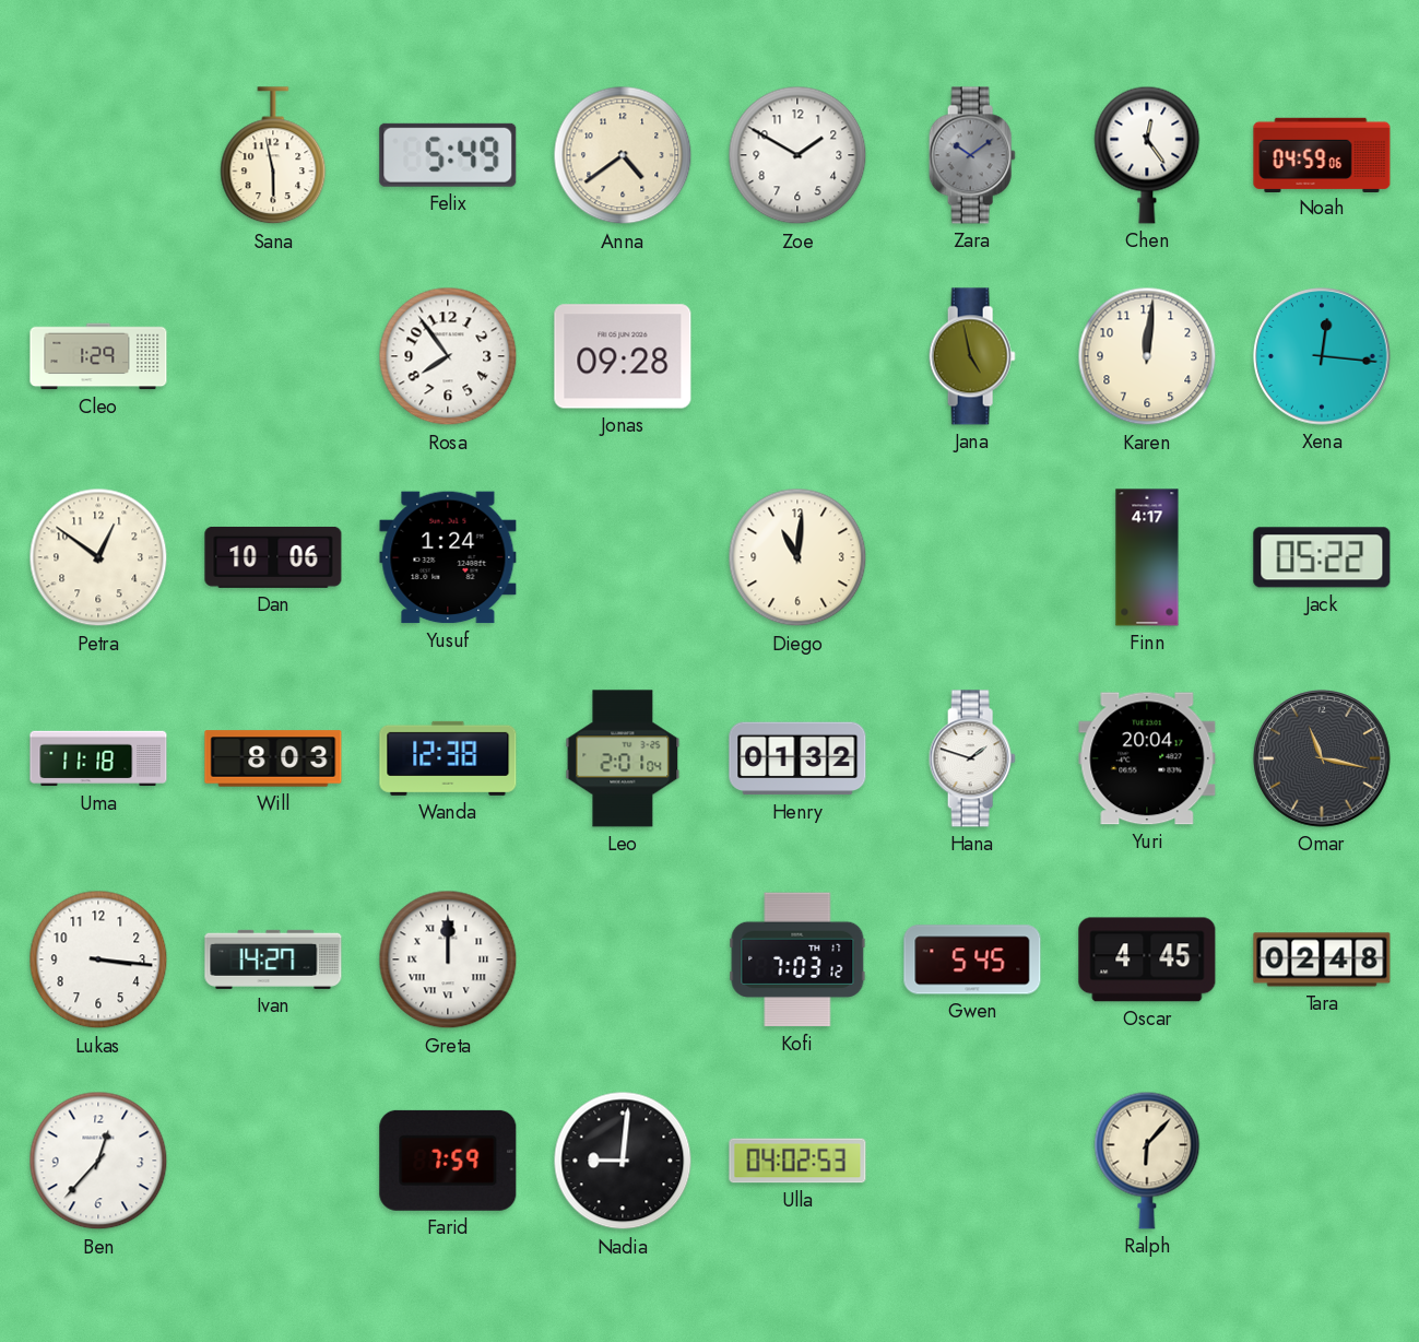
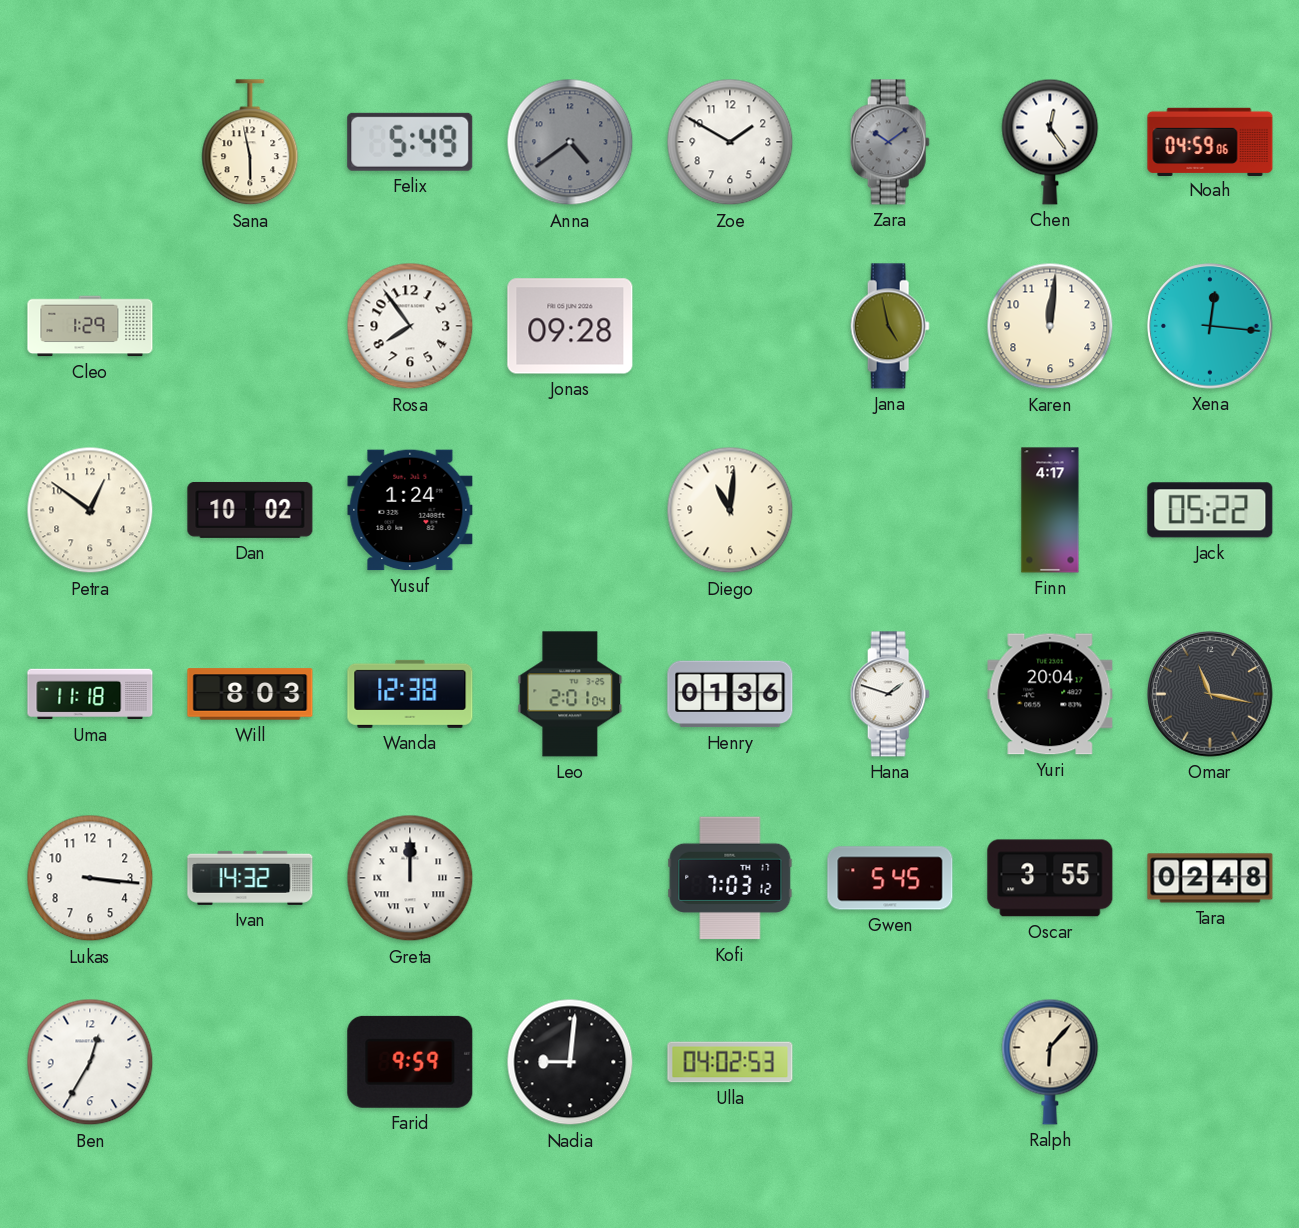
Anna dial: cream -> grey
Dan: 10:06 -> 10:02
Henry: 01:32 -> 01:36
Ivan: 14:27 -> 14:32
Oscar: 4:45 -> 3:55
Ben: 12:37 -> 12:35
Farid: 7:59 -> 9:59
